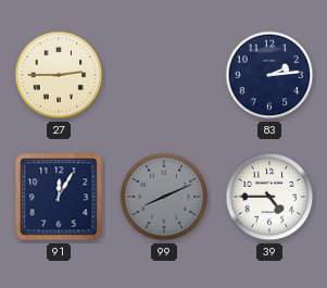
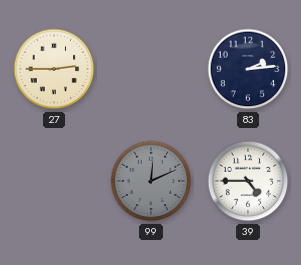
91: 12:05 -> none
99: 8:11 -> 12:11
